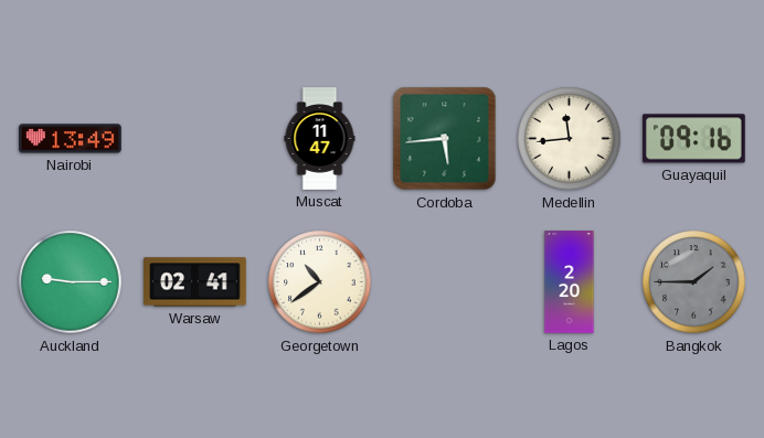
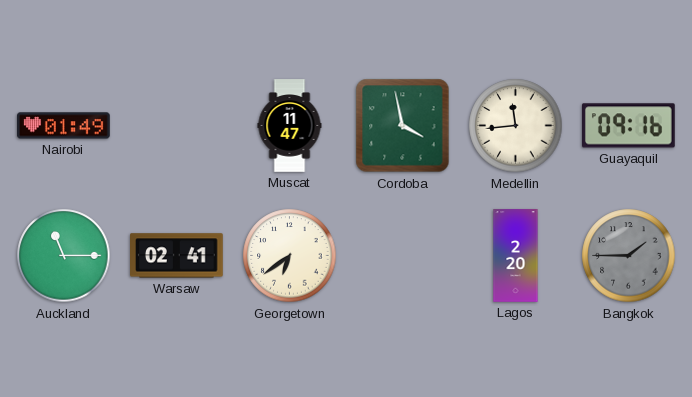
Nairobi: 13:49 -> 01:49
Cordoba: 5:44 -> 3:58
Auckland: 9:15 -> 11:15
Georgetown: 10:39 -> 6:39
